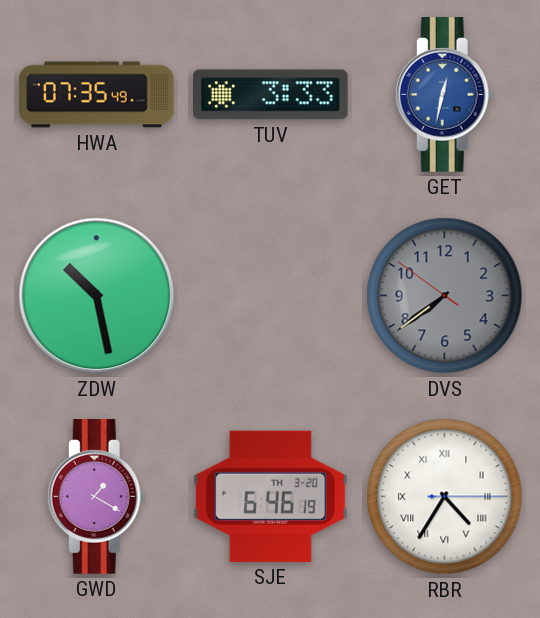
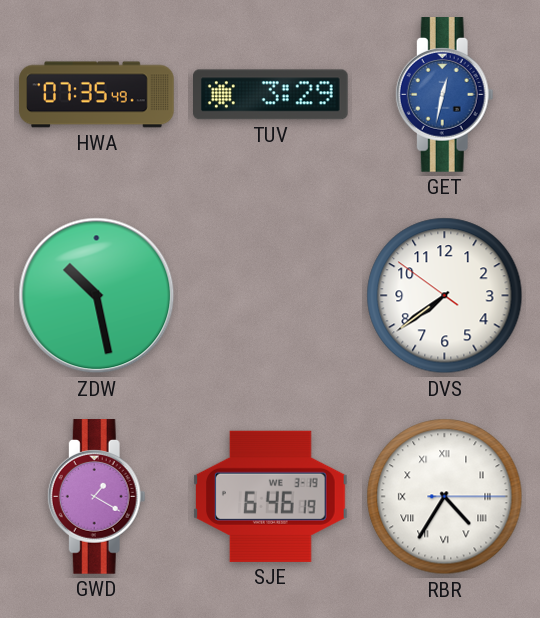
TUV: 3:33 -> 3:29
DVS dial: grey -> white
SJE date: TH 3-20 -> WE 3-19
